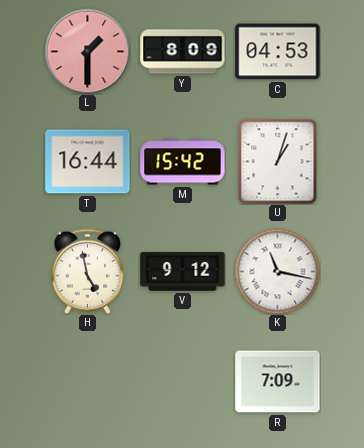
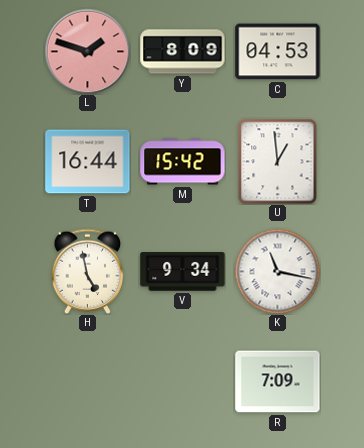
L: 1:30 -> 1:48
U: 1:03 -> 12:59
V: 9:12 -> 9:34
